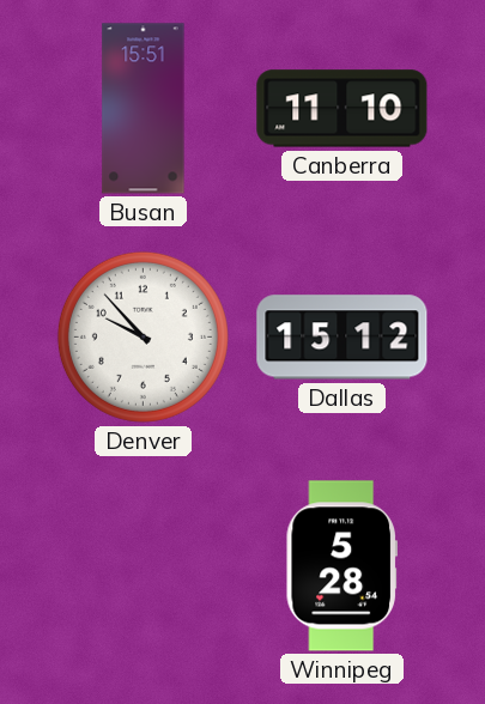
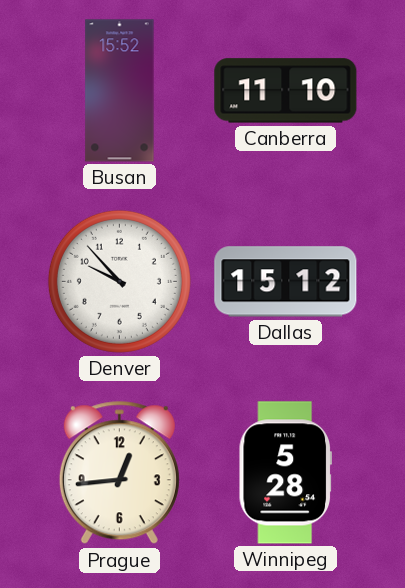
Busan: 15:51 -> 15:52
Prague: none -> 12:44
